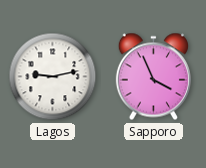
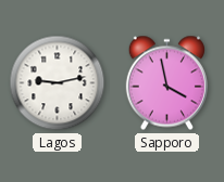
Sapporo: 3:56 -> 3:58
